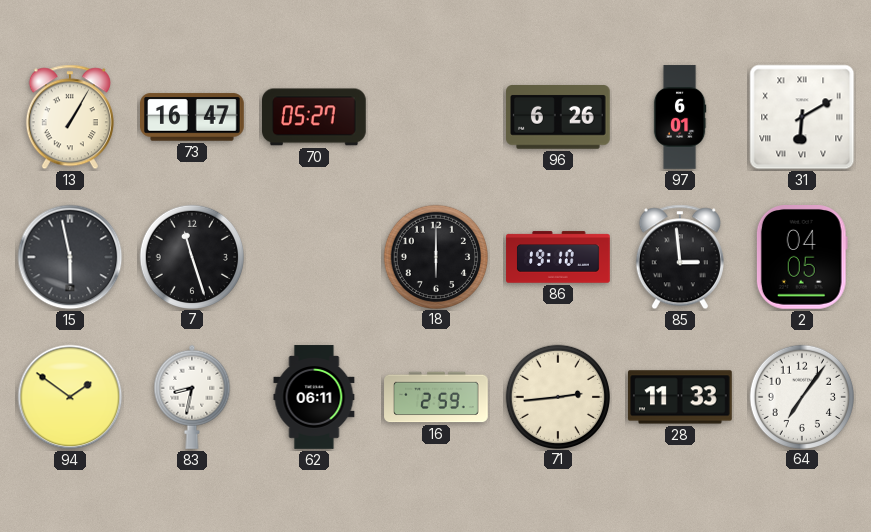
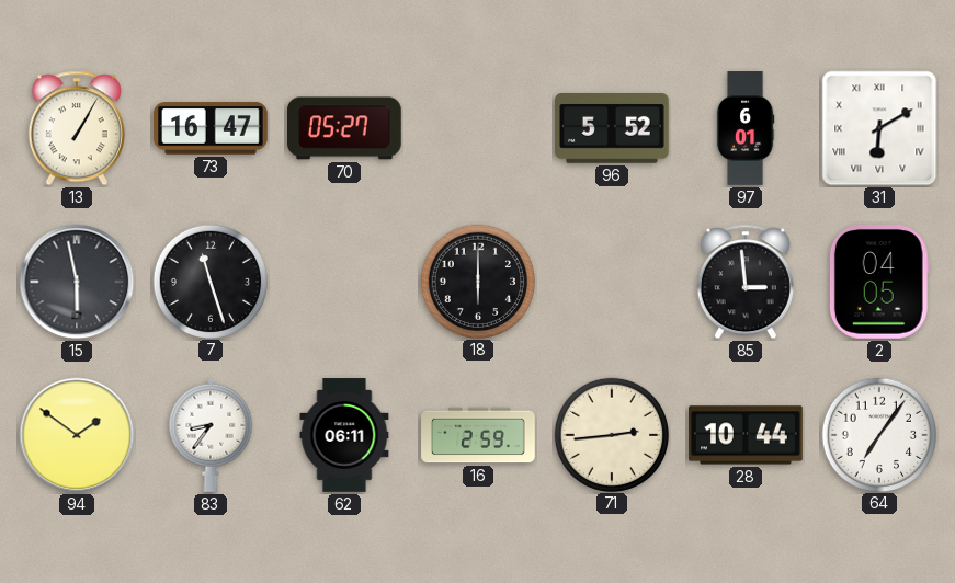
96: 6:26 -> 5:52
86: 19:10 -> none
83: 8:32 -> 8:36
28: 11:33 -> 10:44
